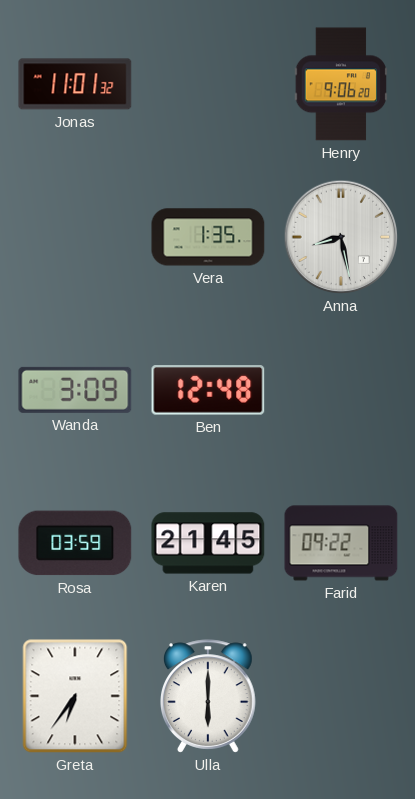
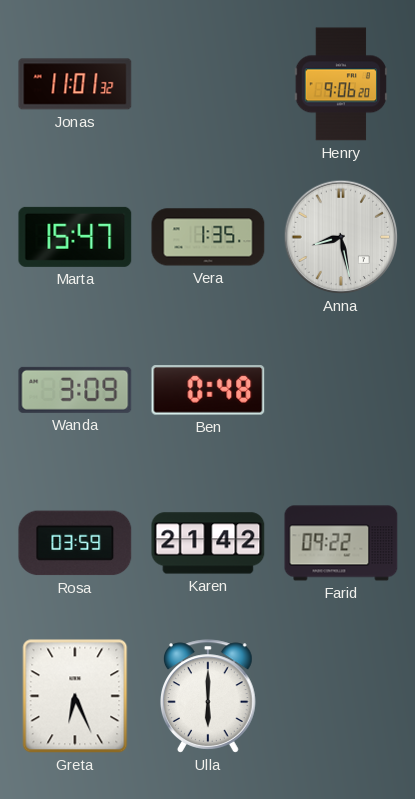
Marta: none -> 15:47
Ben: 12:48 -> 0:48
Karen: 21:45 -> 21:42
Greta: 6:36 -> 6:26
